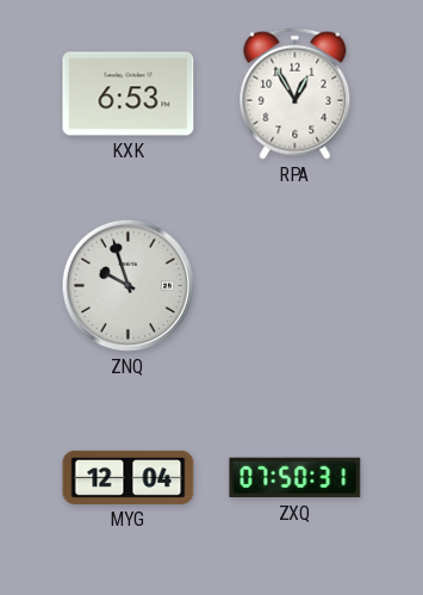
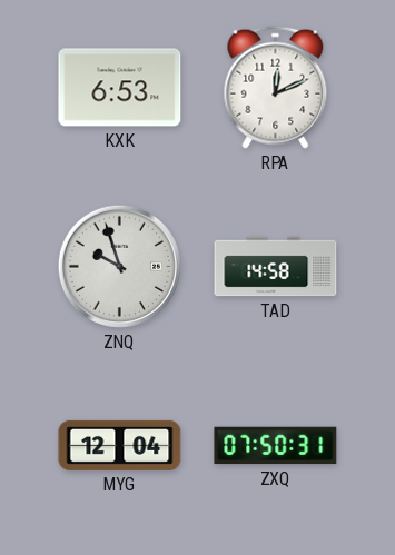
RPA: 12:55 -> 12:11
TAD: none -> 14:58
